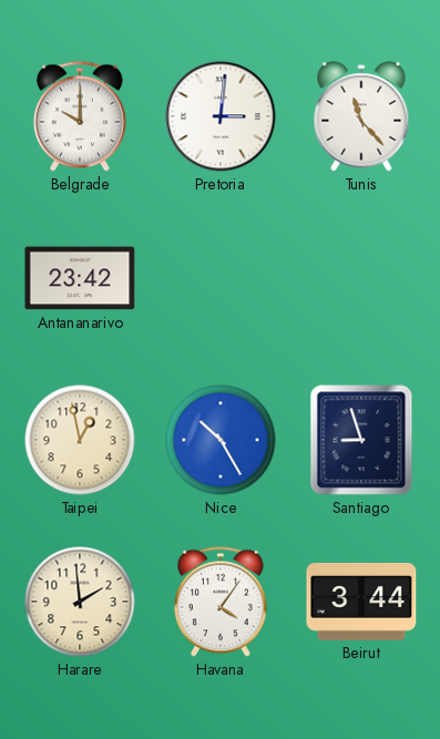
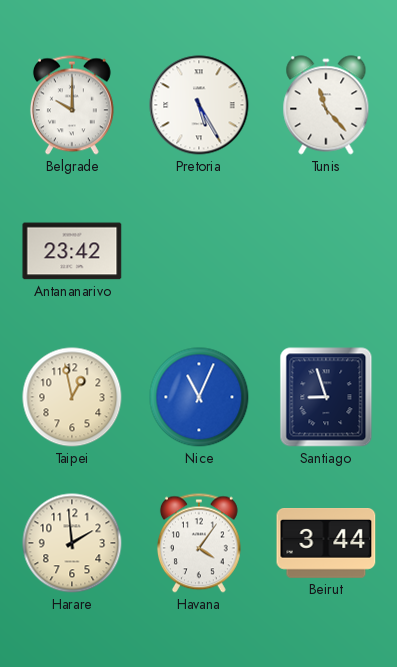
Pretoria: 3:01 -> 5:25
Nice: 10:25 -> 11:04
